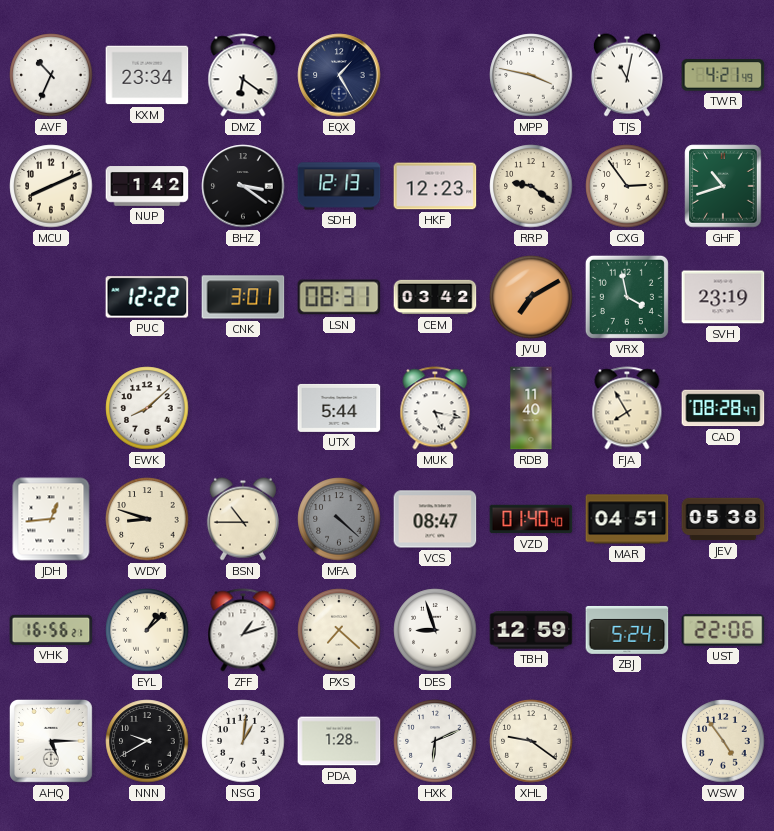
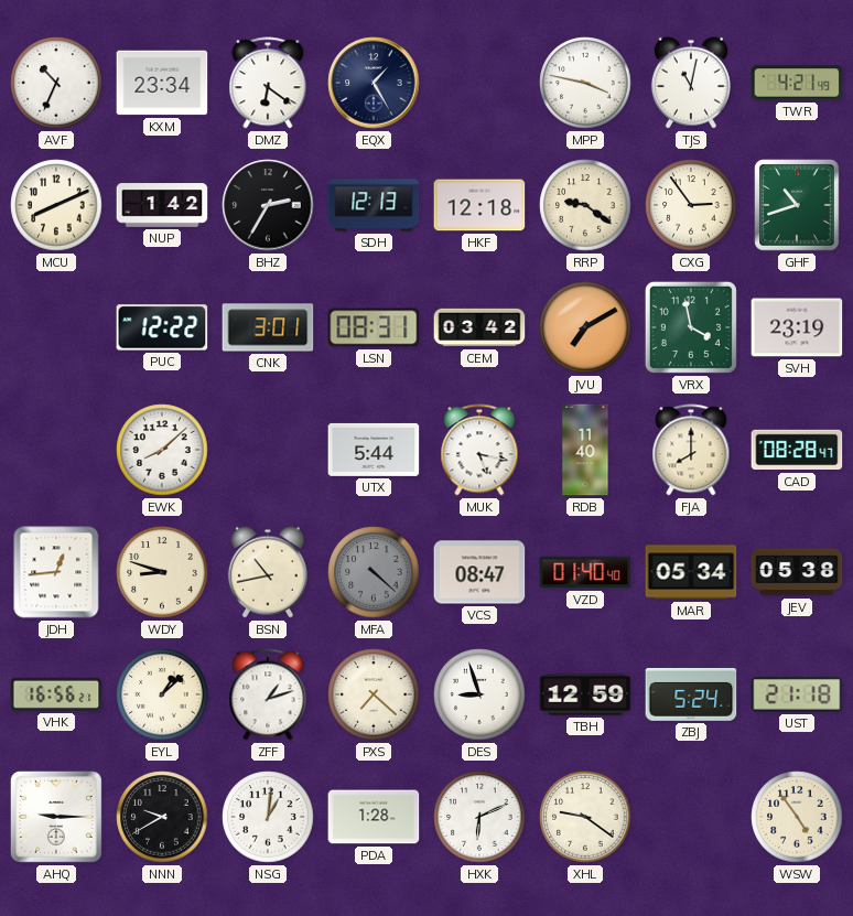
BHZ: 3:21 -> 2:35
HKF: 12:23 -> 12:18
FJA: 7:55 -> 8:00
BSN: 10:45 -> 10:43
MAR: 04:51 -> 05:34
UST: 22:06 -> 21:18
AHQ: 5:15 -> 9:15
